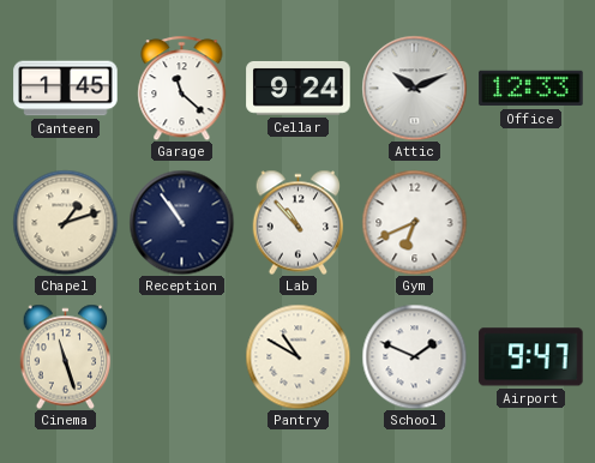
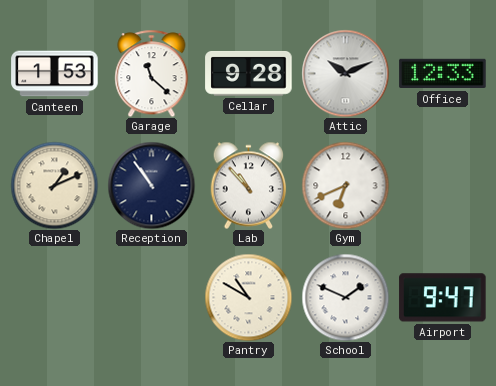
Canteen: 1:45 -> 1:53
Cellar: 9:24 -> 9:28
Chapel: 1:12 -> 1:11
Cinema: 11:27 -> none
